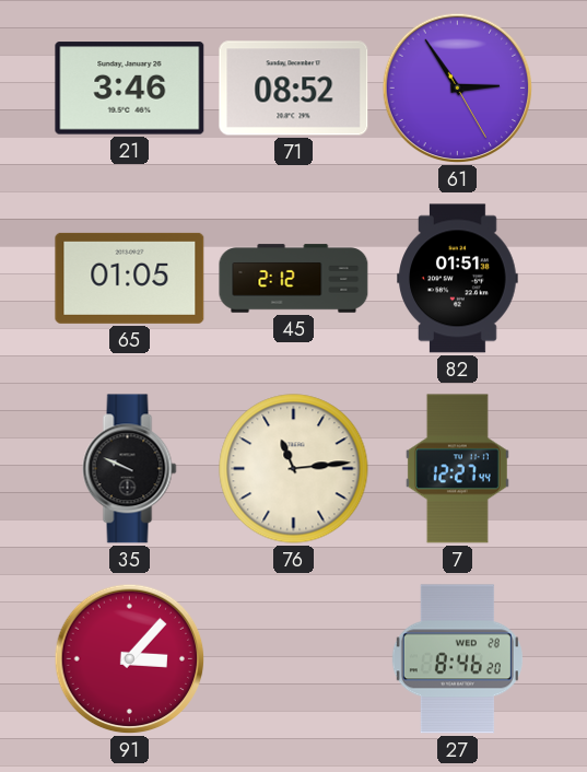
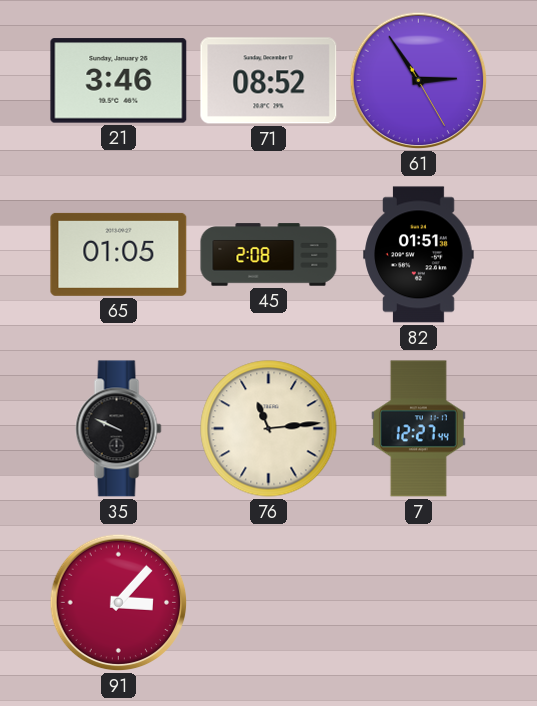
45: 2:12 -> 2:08
27: 8:46 -> none
